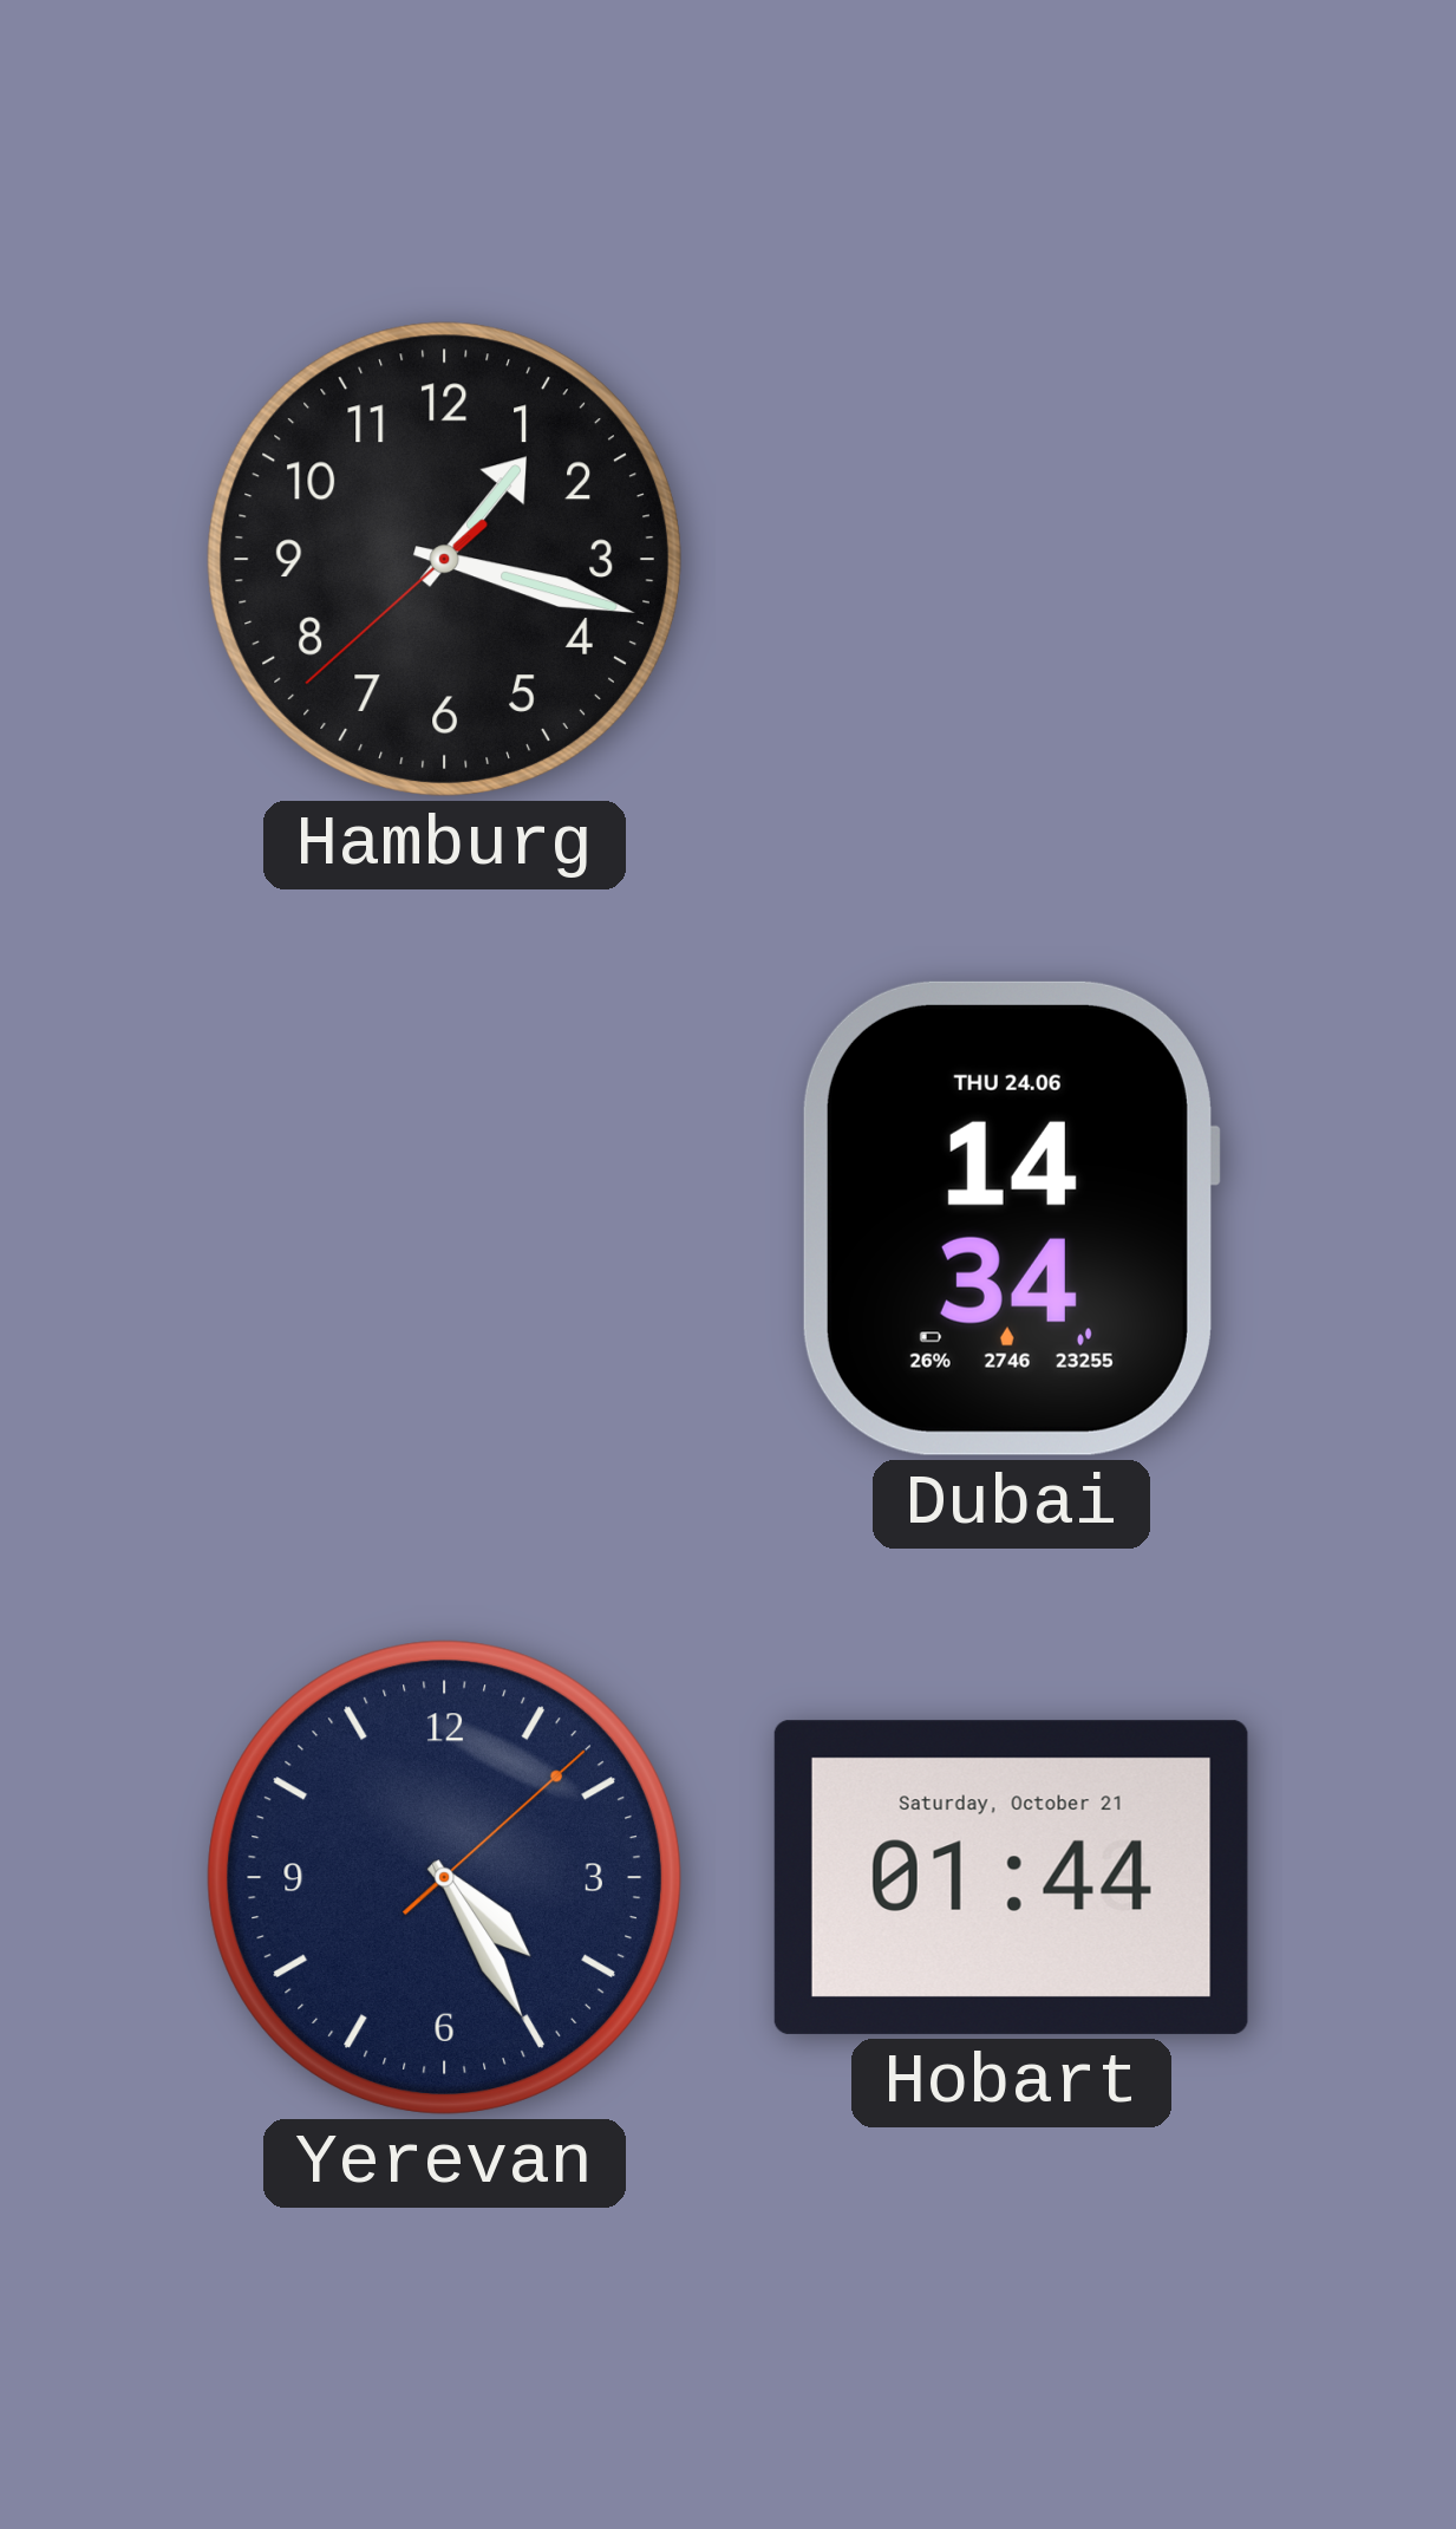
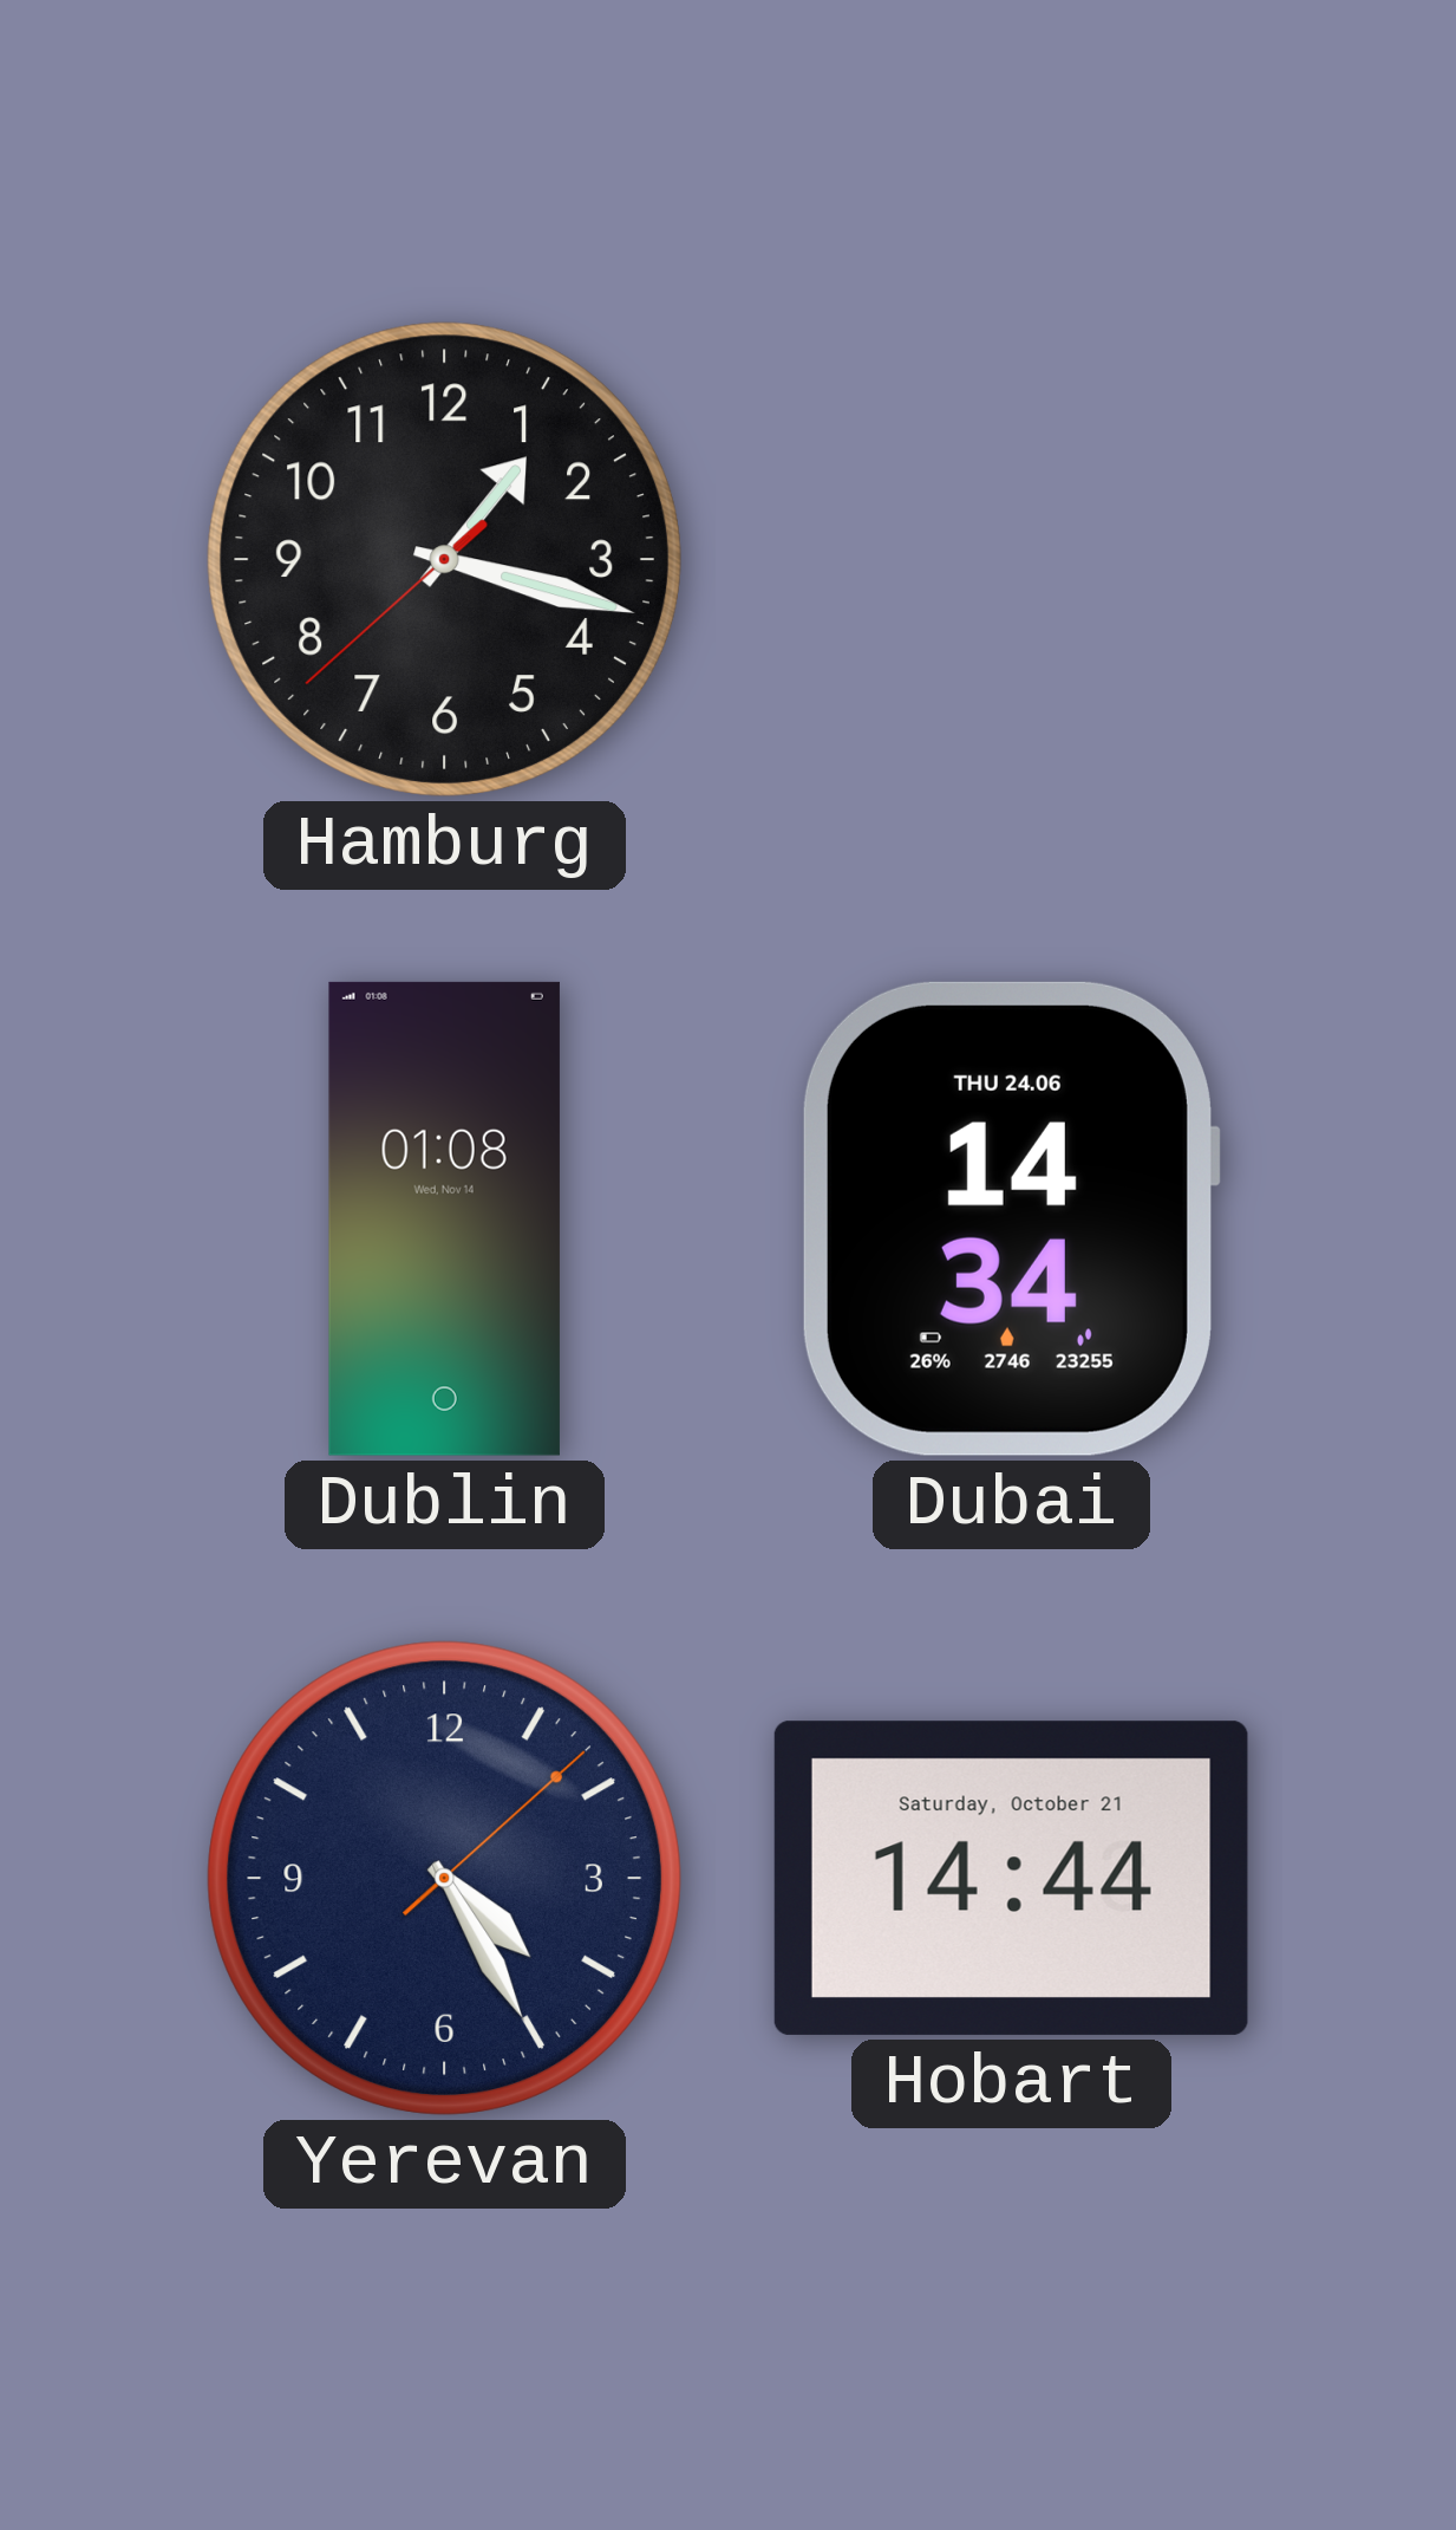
Dublin: none -> 01:08
Hobart: 01:44 -> 14:44
